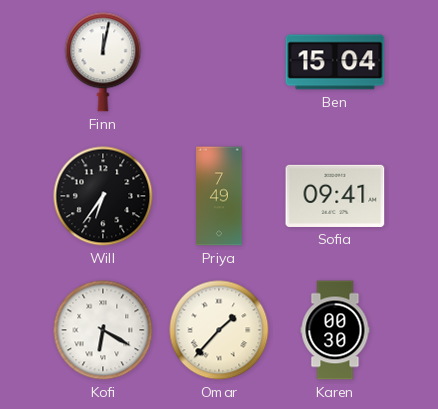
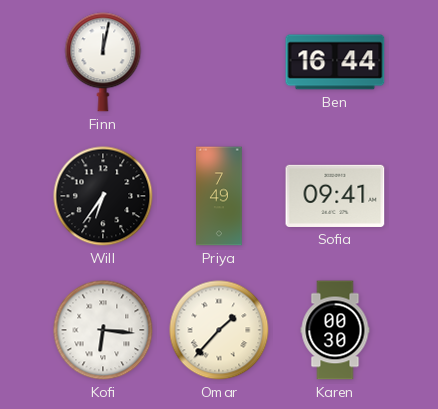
Ben: 15:04 -> 16:44
Kofi: 6:20 -> 6:16
